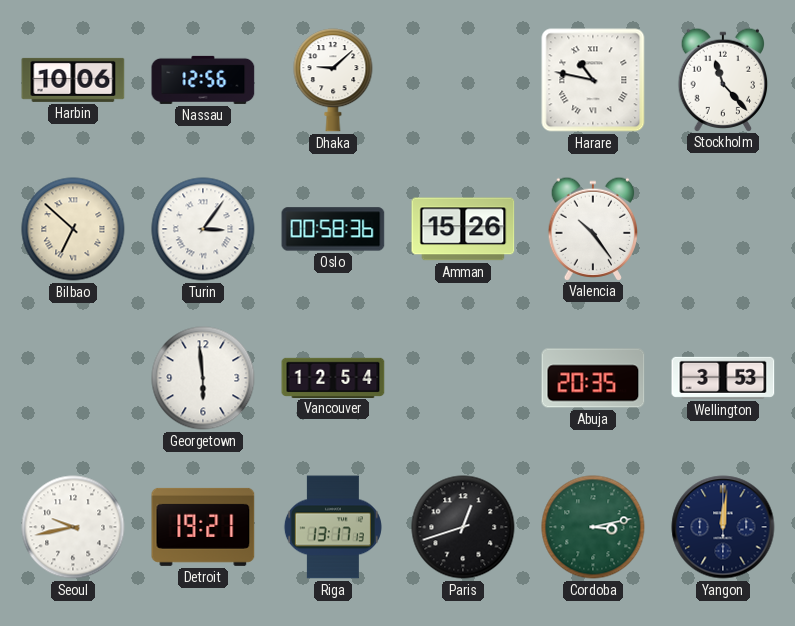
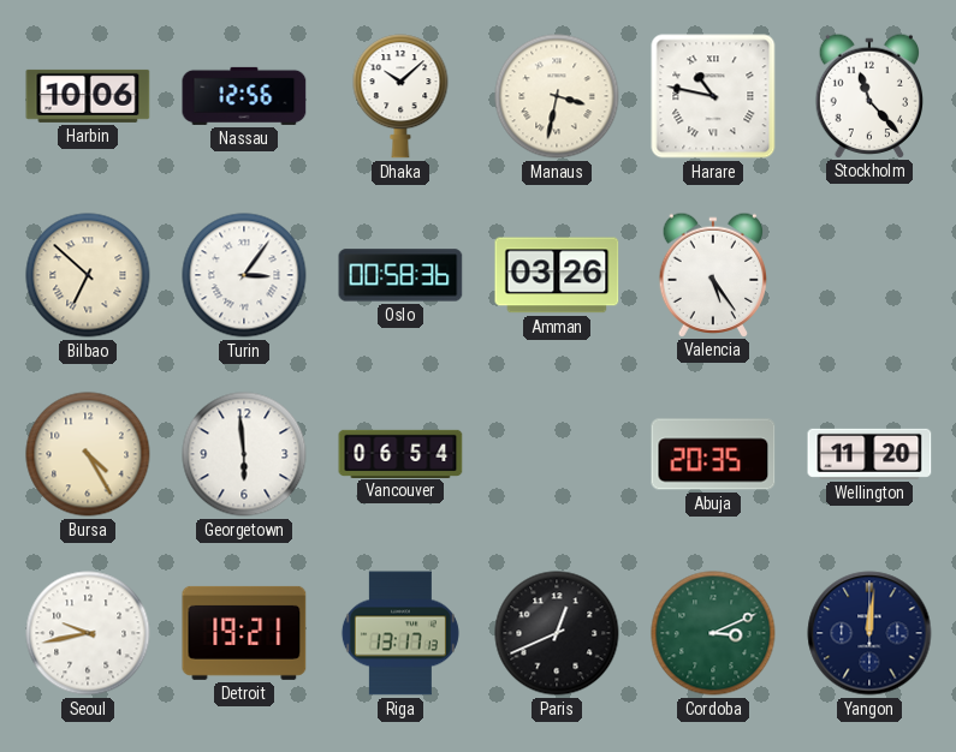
Dhaka: 9:08 -> 10:08
Manaus: none -> 3:32
Amman: 15:26 -> 03:26
Valencia: 10:24 -> 5:24
Bursa: none -> 4:25
Vancouver: 12:54 -> 06:54
Wellington: 3:53 -> 11:20
Paris: 12:42 -> 12:41
Cordoba: 3:13 -> 3:11
